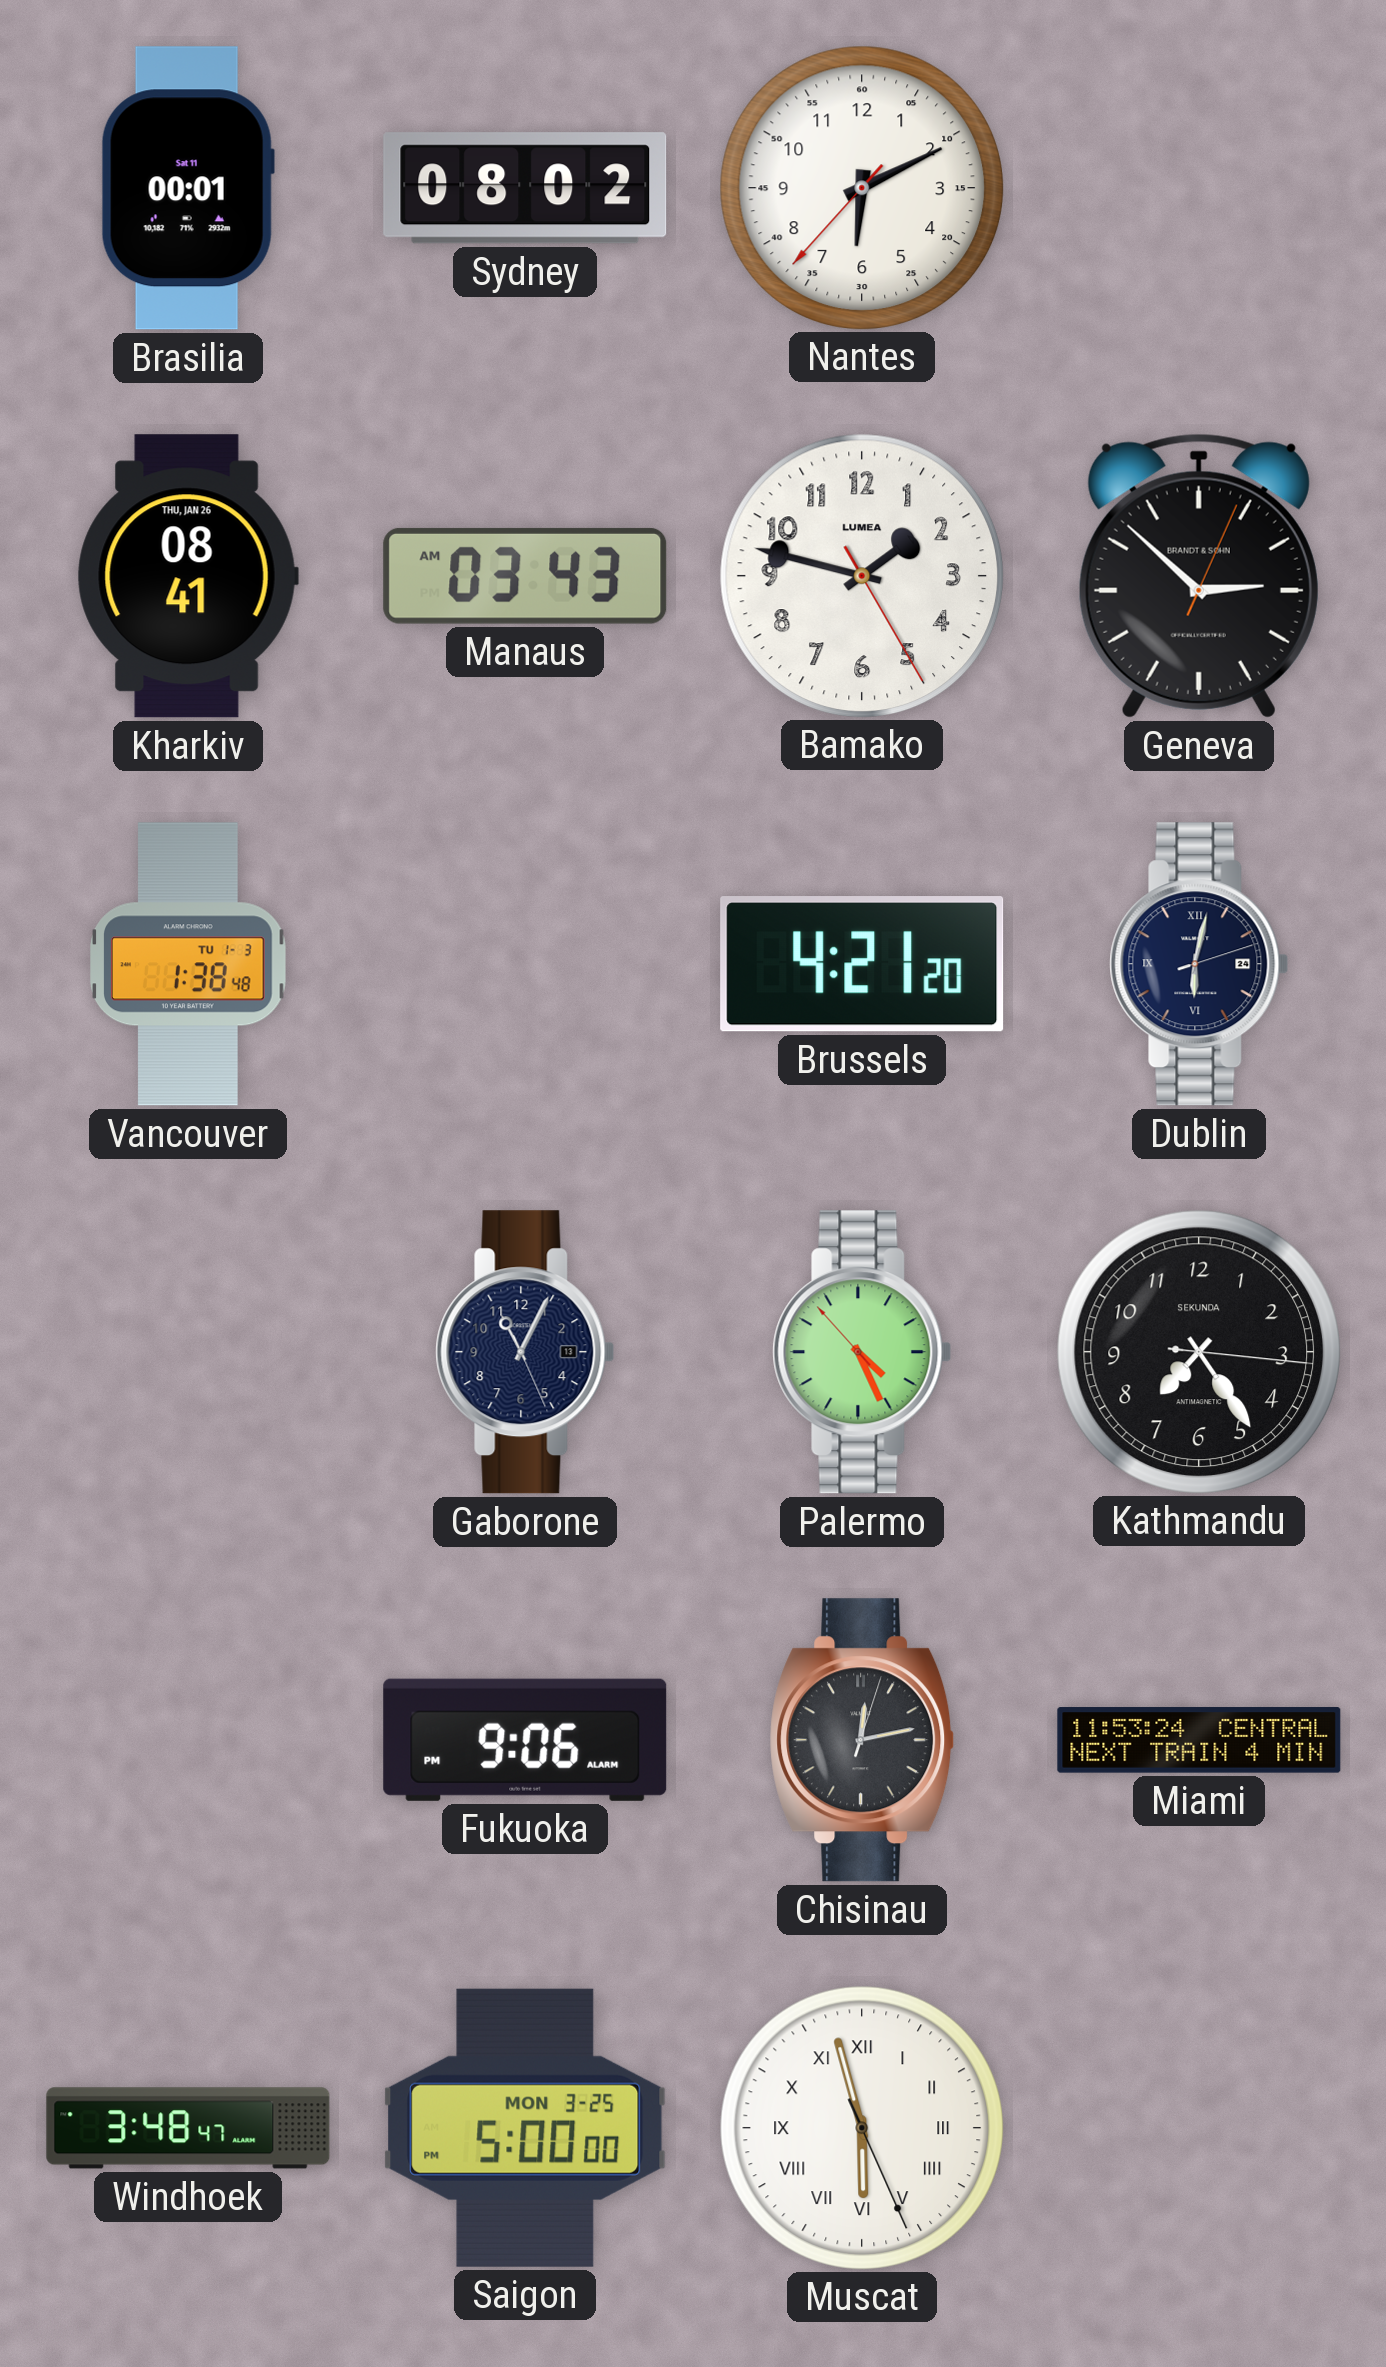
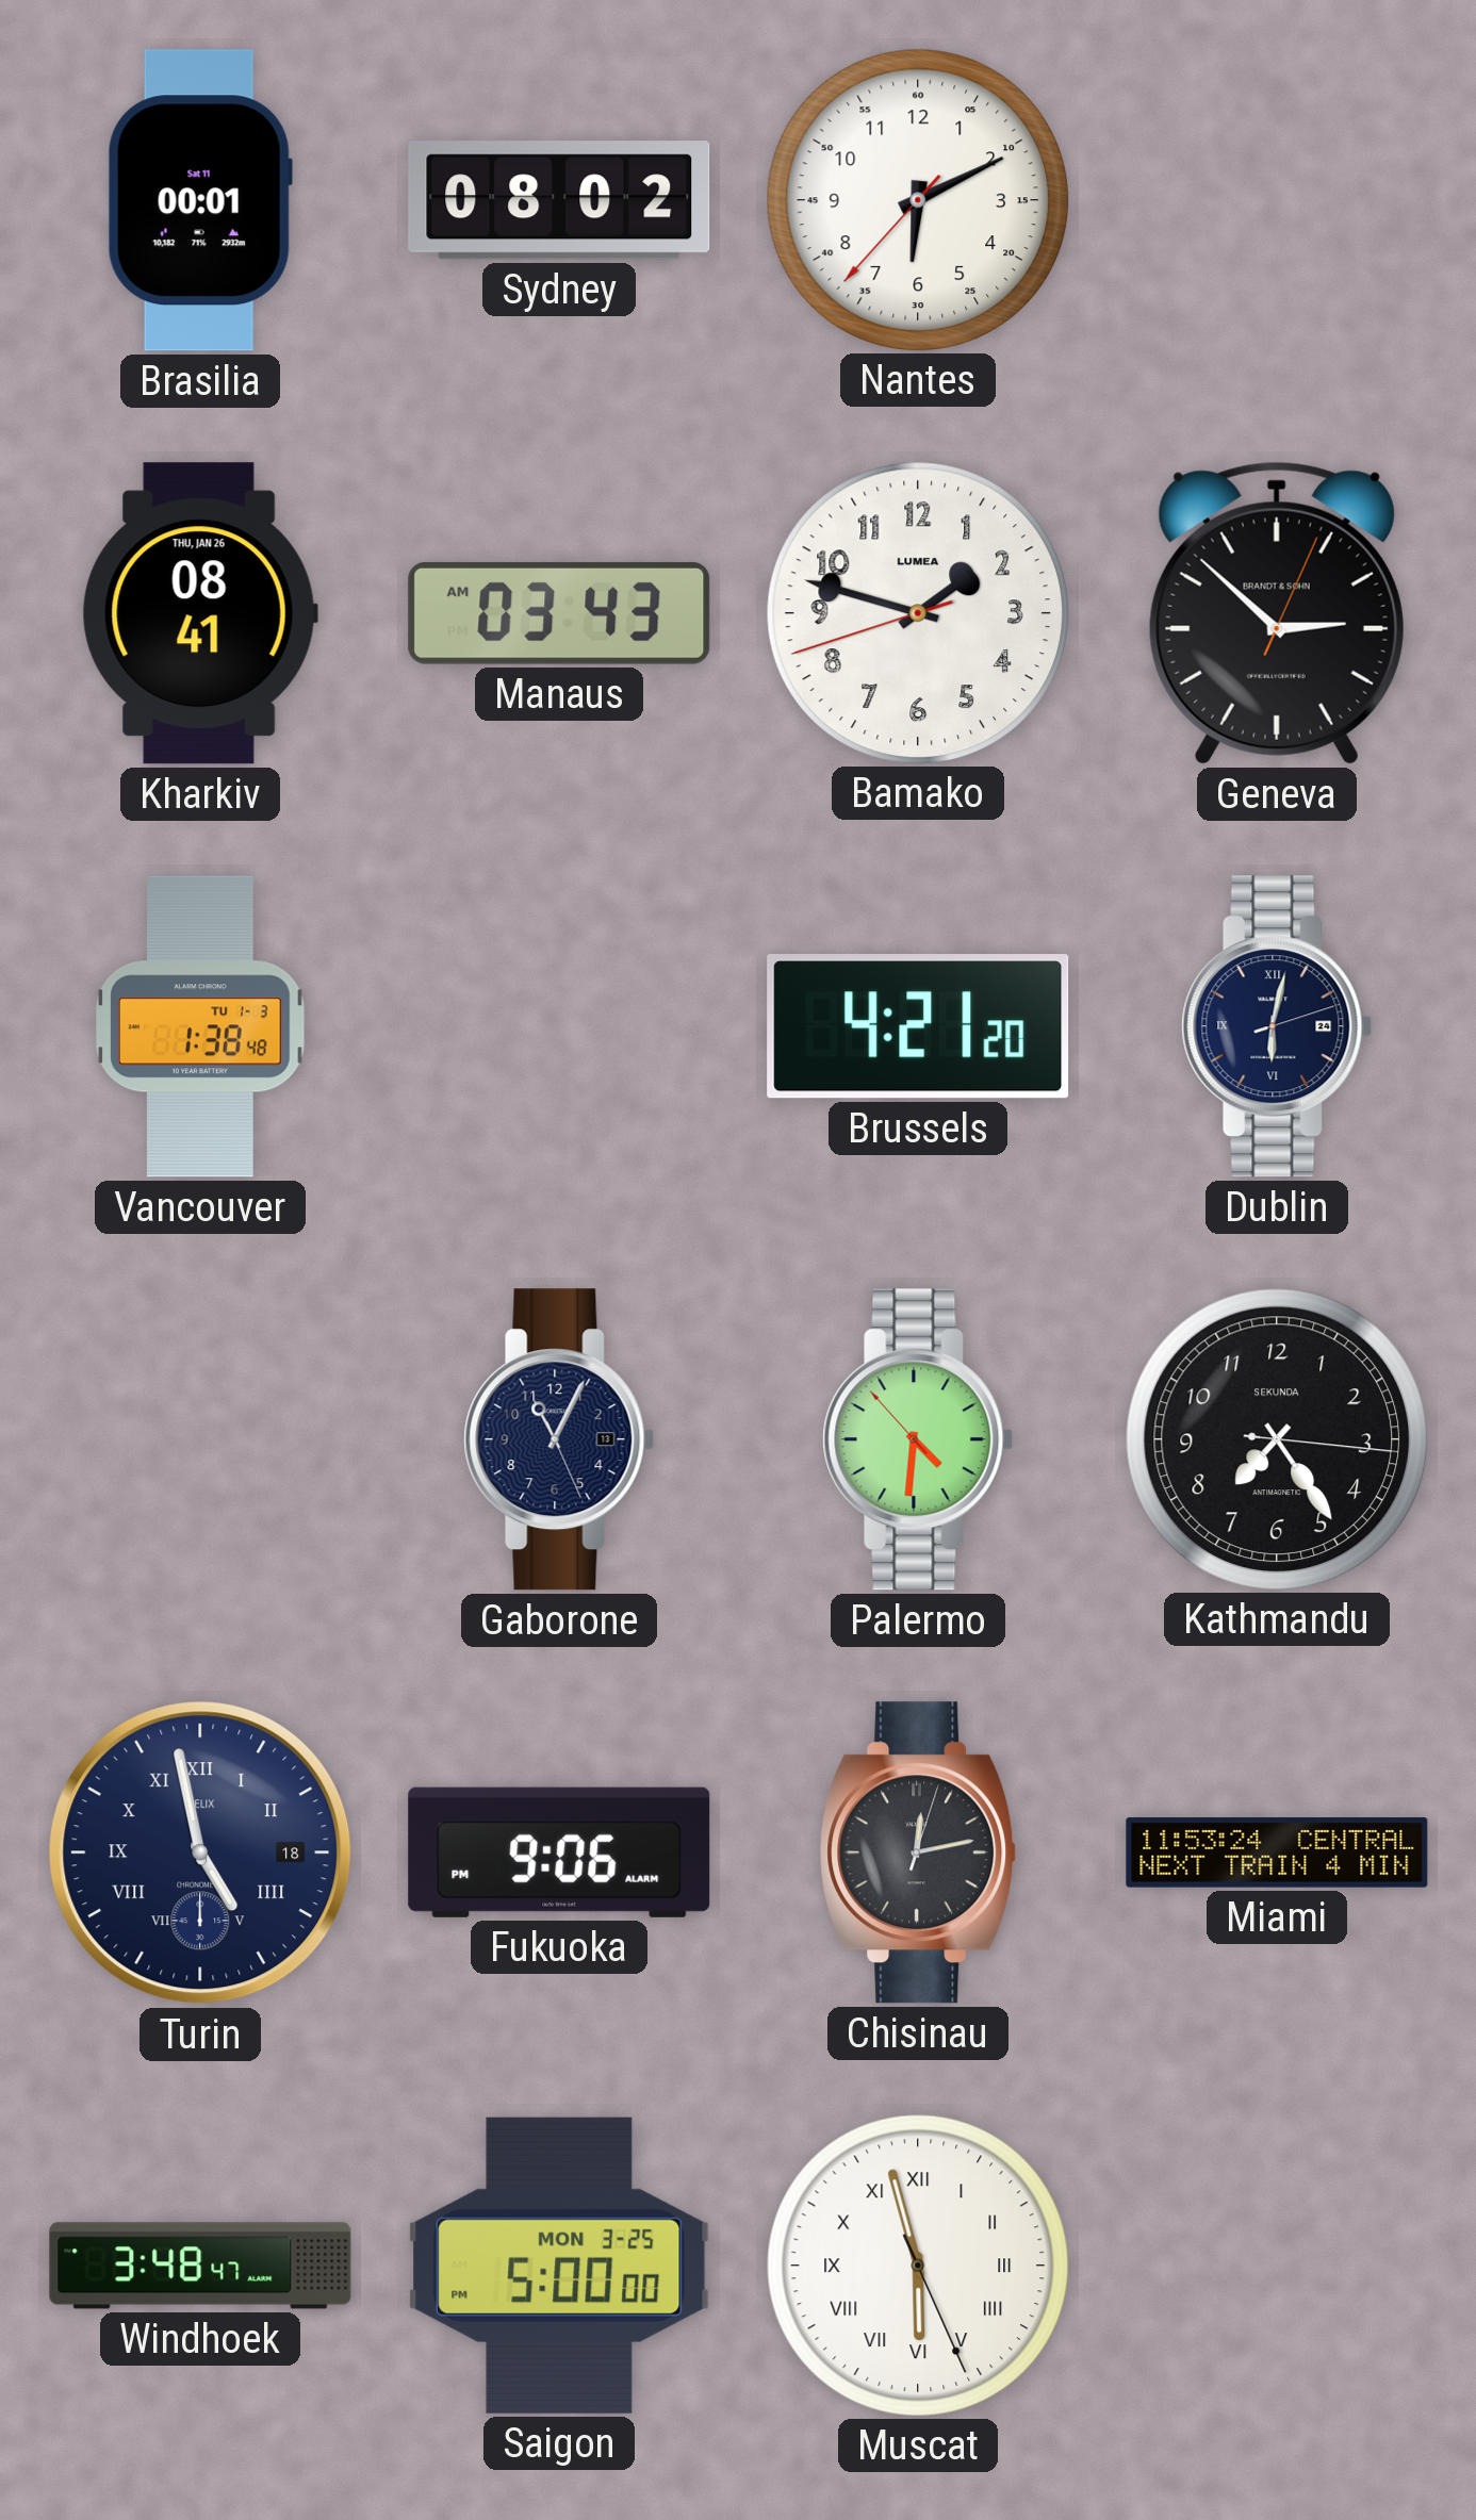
Bamako: 1:47:25 -> 1:47:42
Palermo: 4:25 -> 4:30
Turin: none -> 4:58
